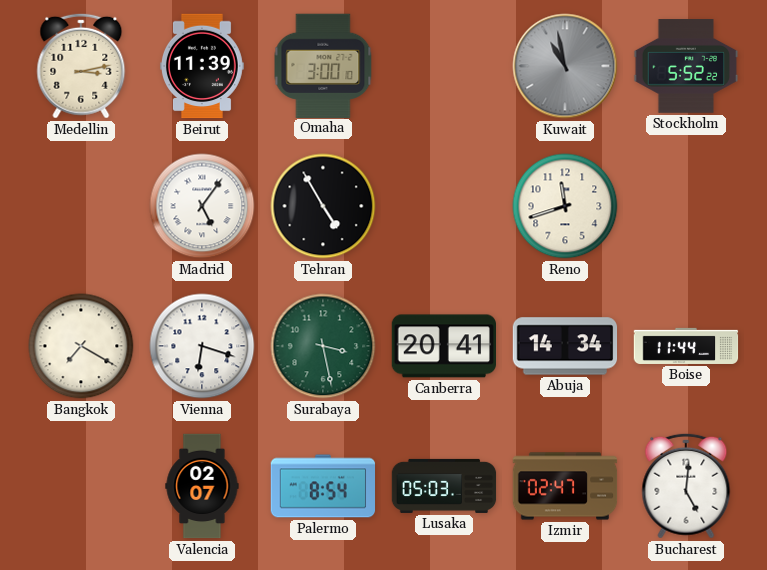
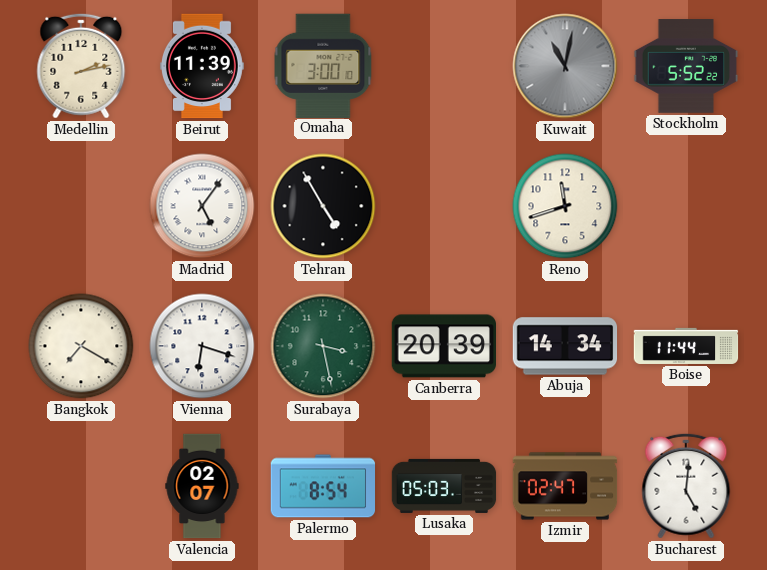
Medellin: 3:13 -> 2:13
Kuwait: 10:58 -> 11:02
Canberra: 20:41 -> 20:39
